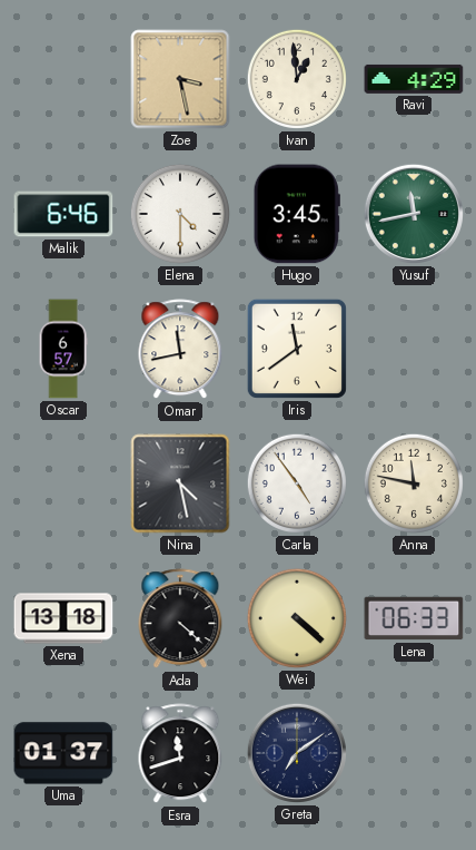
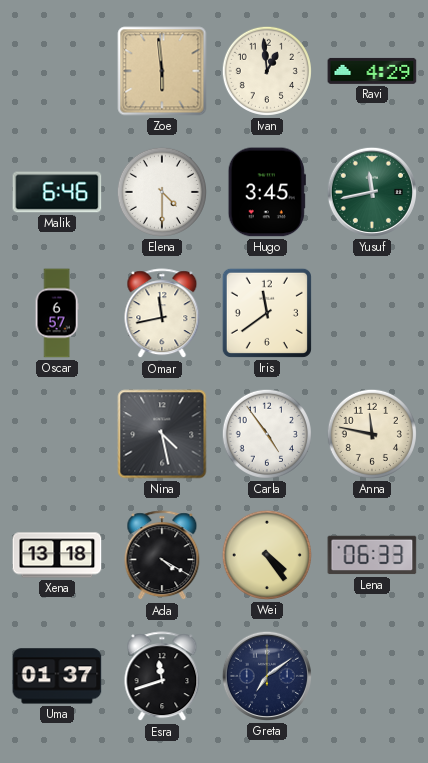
Zoe: 3:28 -> 5:59
Ada: 4:22 -> 4:20
Wei: 4:22 -> 4:24
